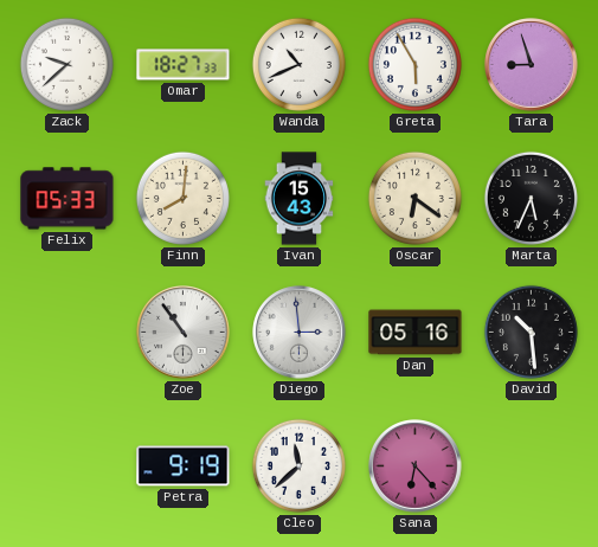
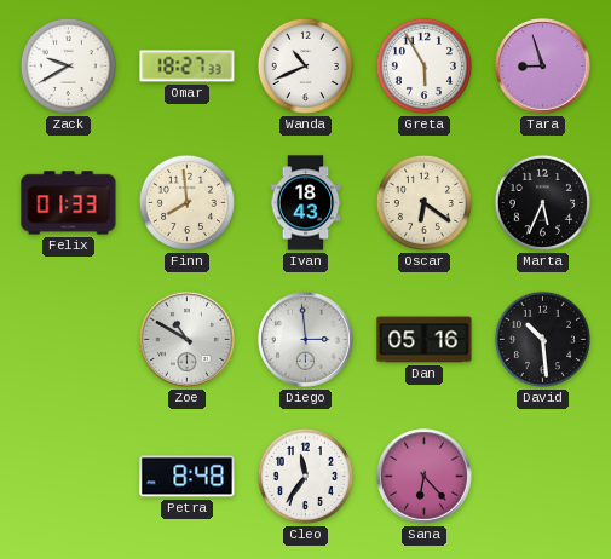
Zack: 9:38 -> 9:40
Felix: 05:33 -> 01:33
Finn: 8:01 -> 7:59
Ivan: 15:43 -> 18:43
Zoe: 10:54 -> 10:50
Petra: 9:19 -> 8:48
Cleo: 11:38 -> 11:36
